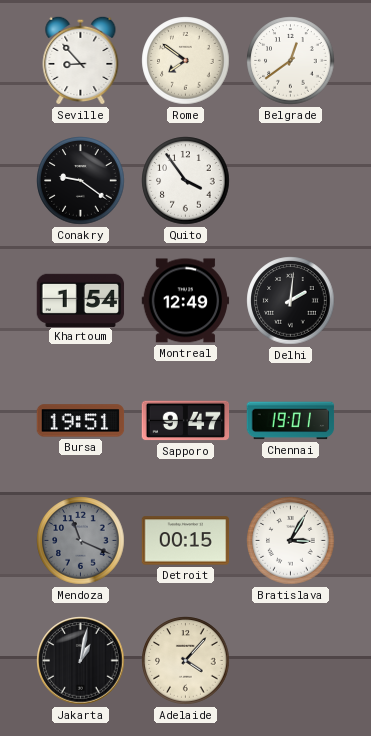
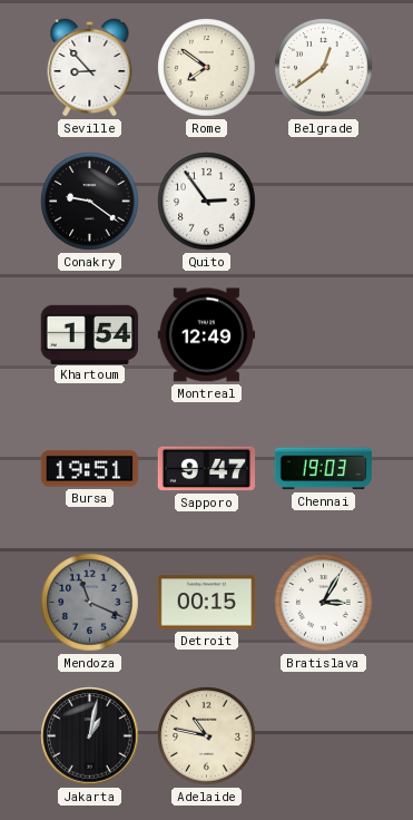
Quito: 3:54 -> 2:54
Delhi: 2:01 -> none
Chennai: 19:01 -> 19:03
Adelaide: 4:07 -> 10:47
